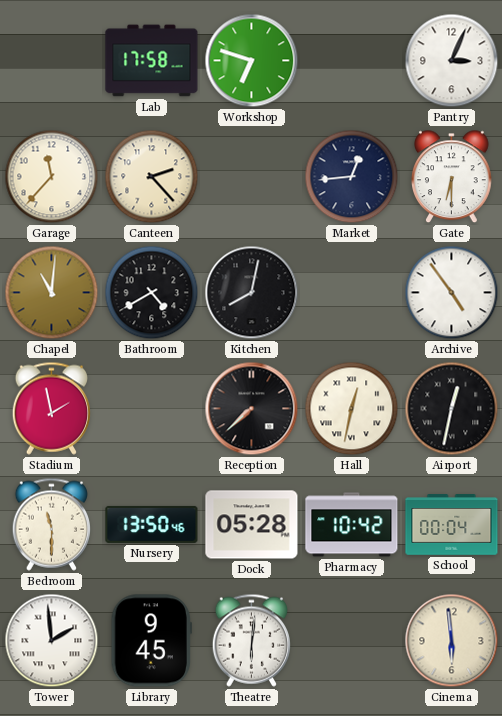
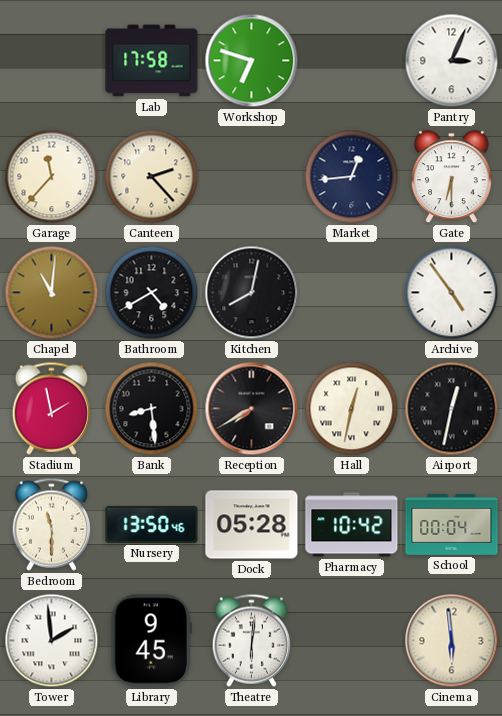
Bank: none -> 8:29
Reception: 7:38 -> 7:40
